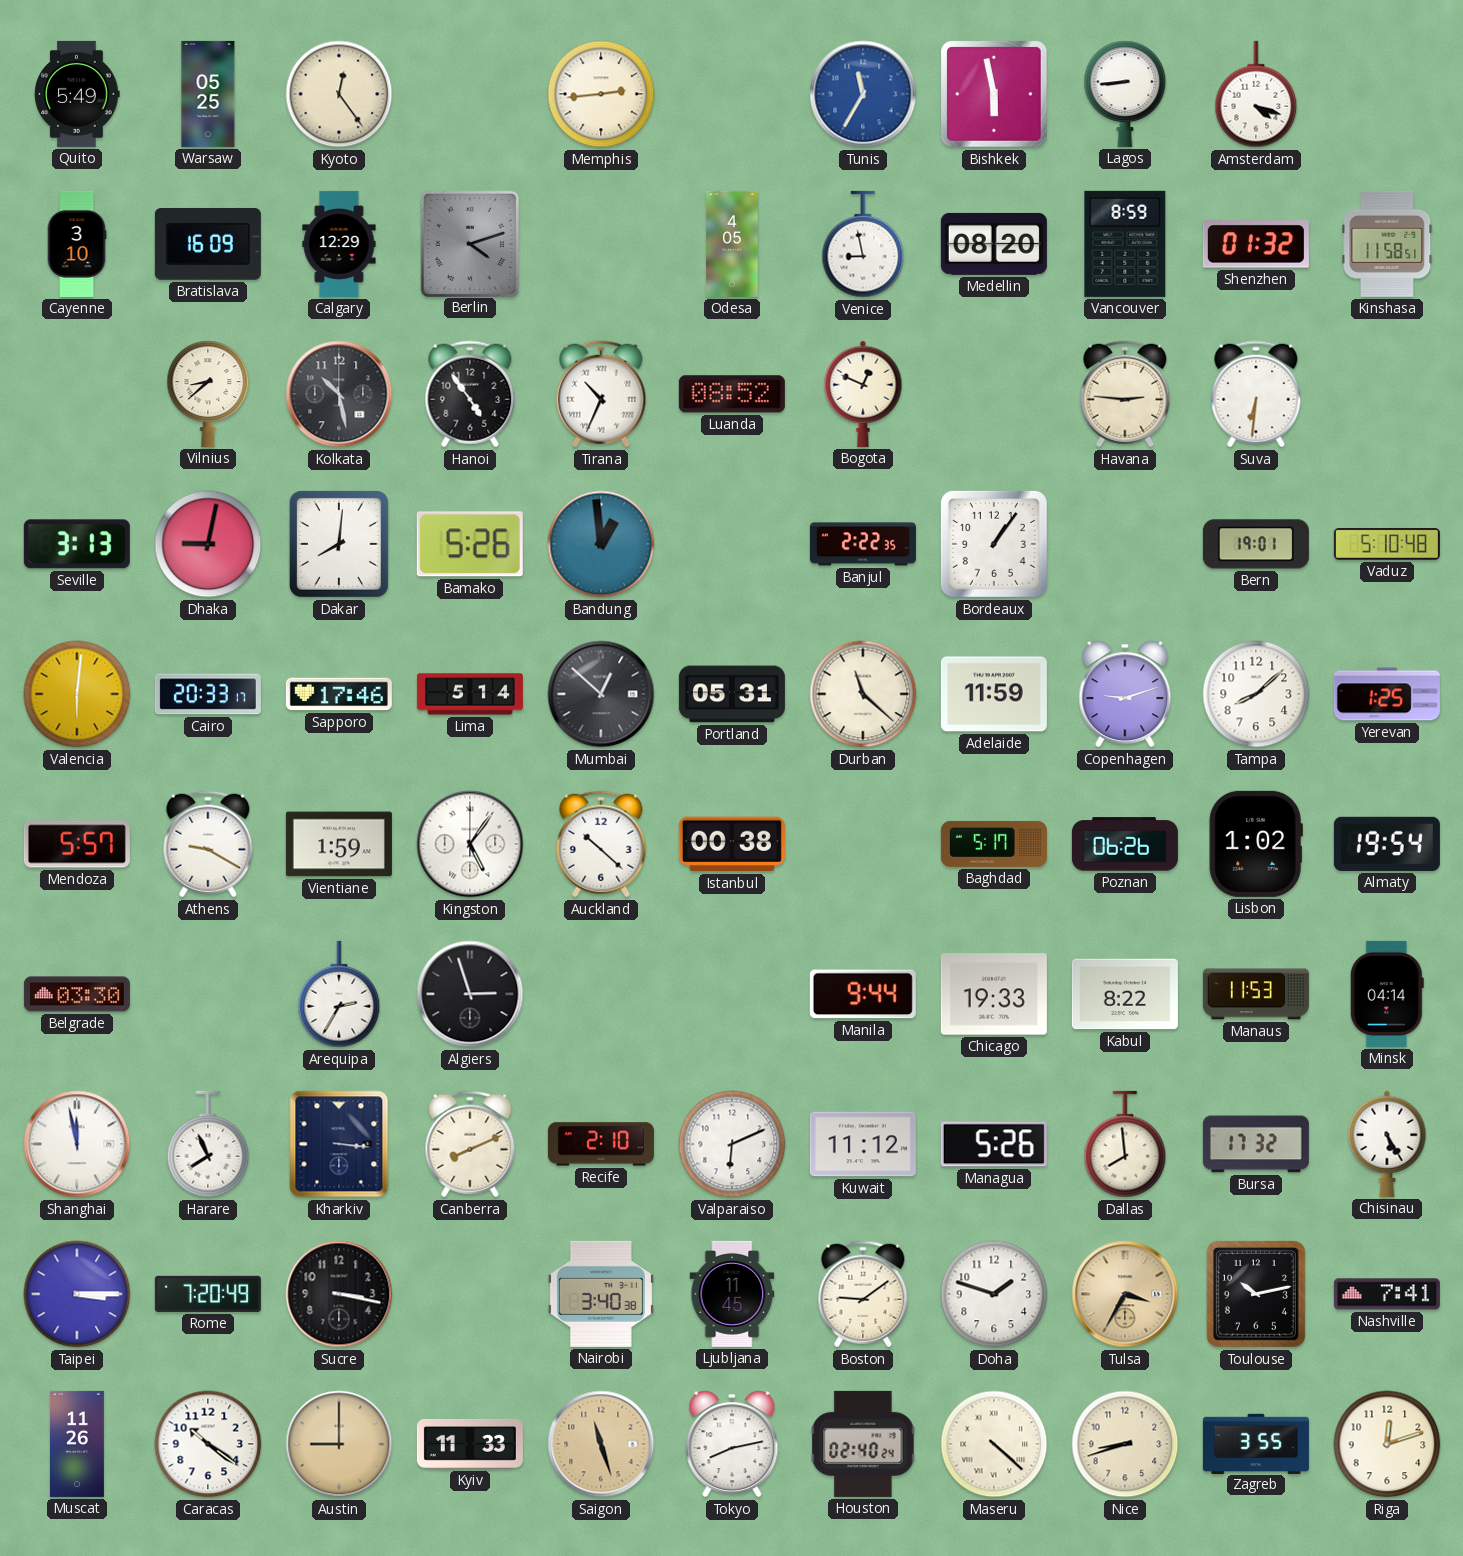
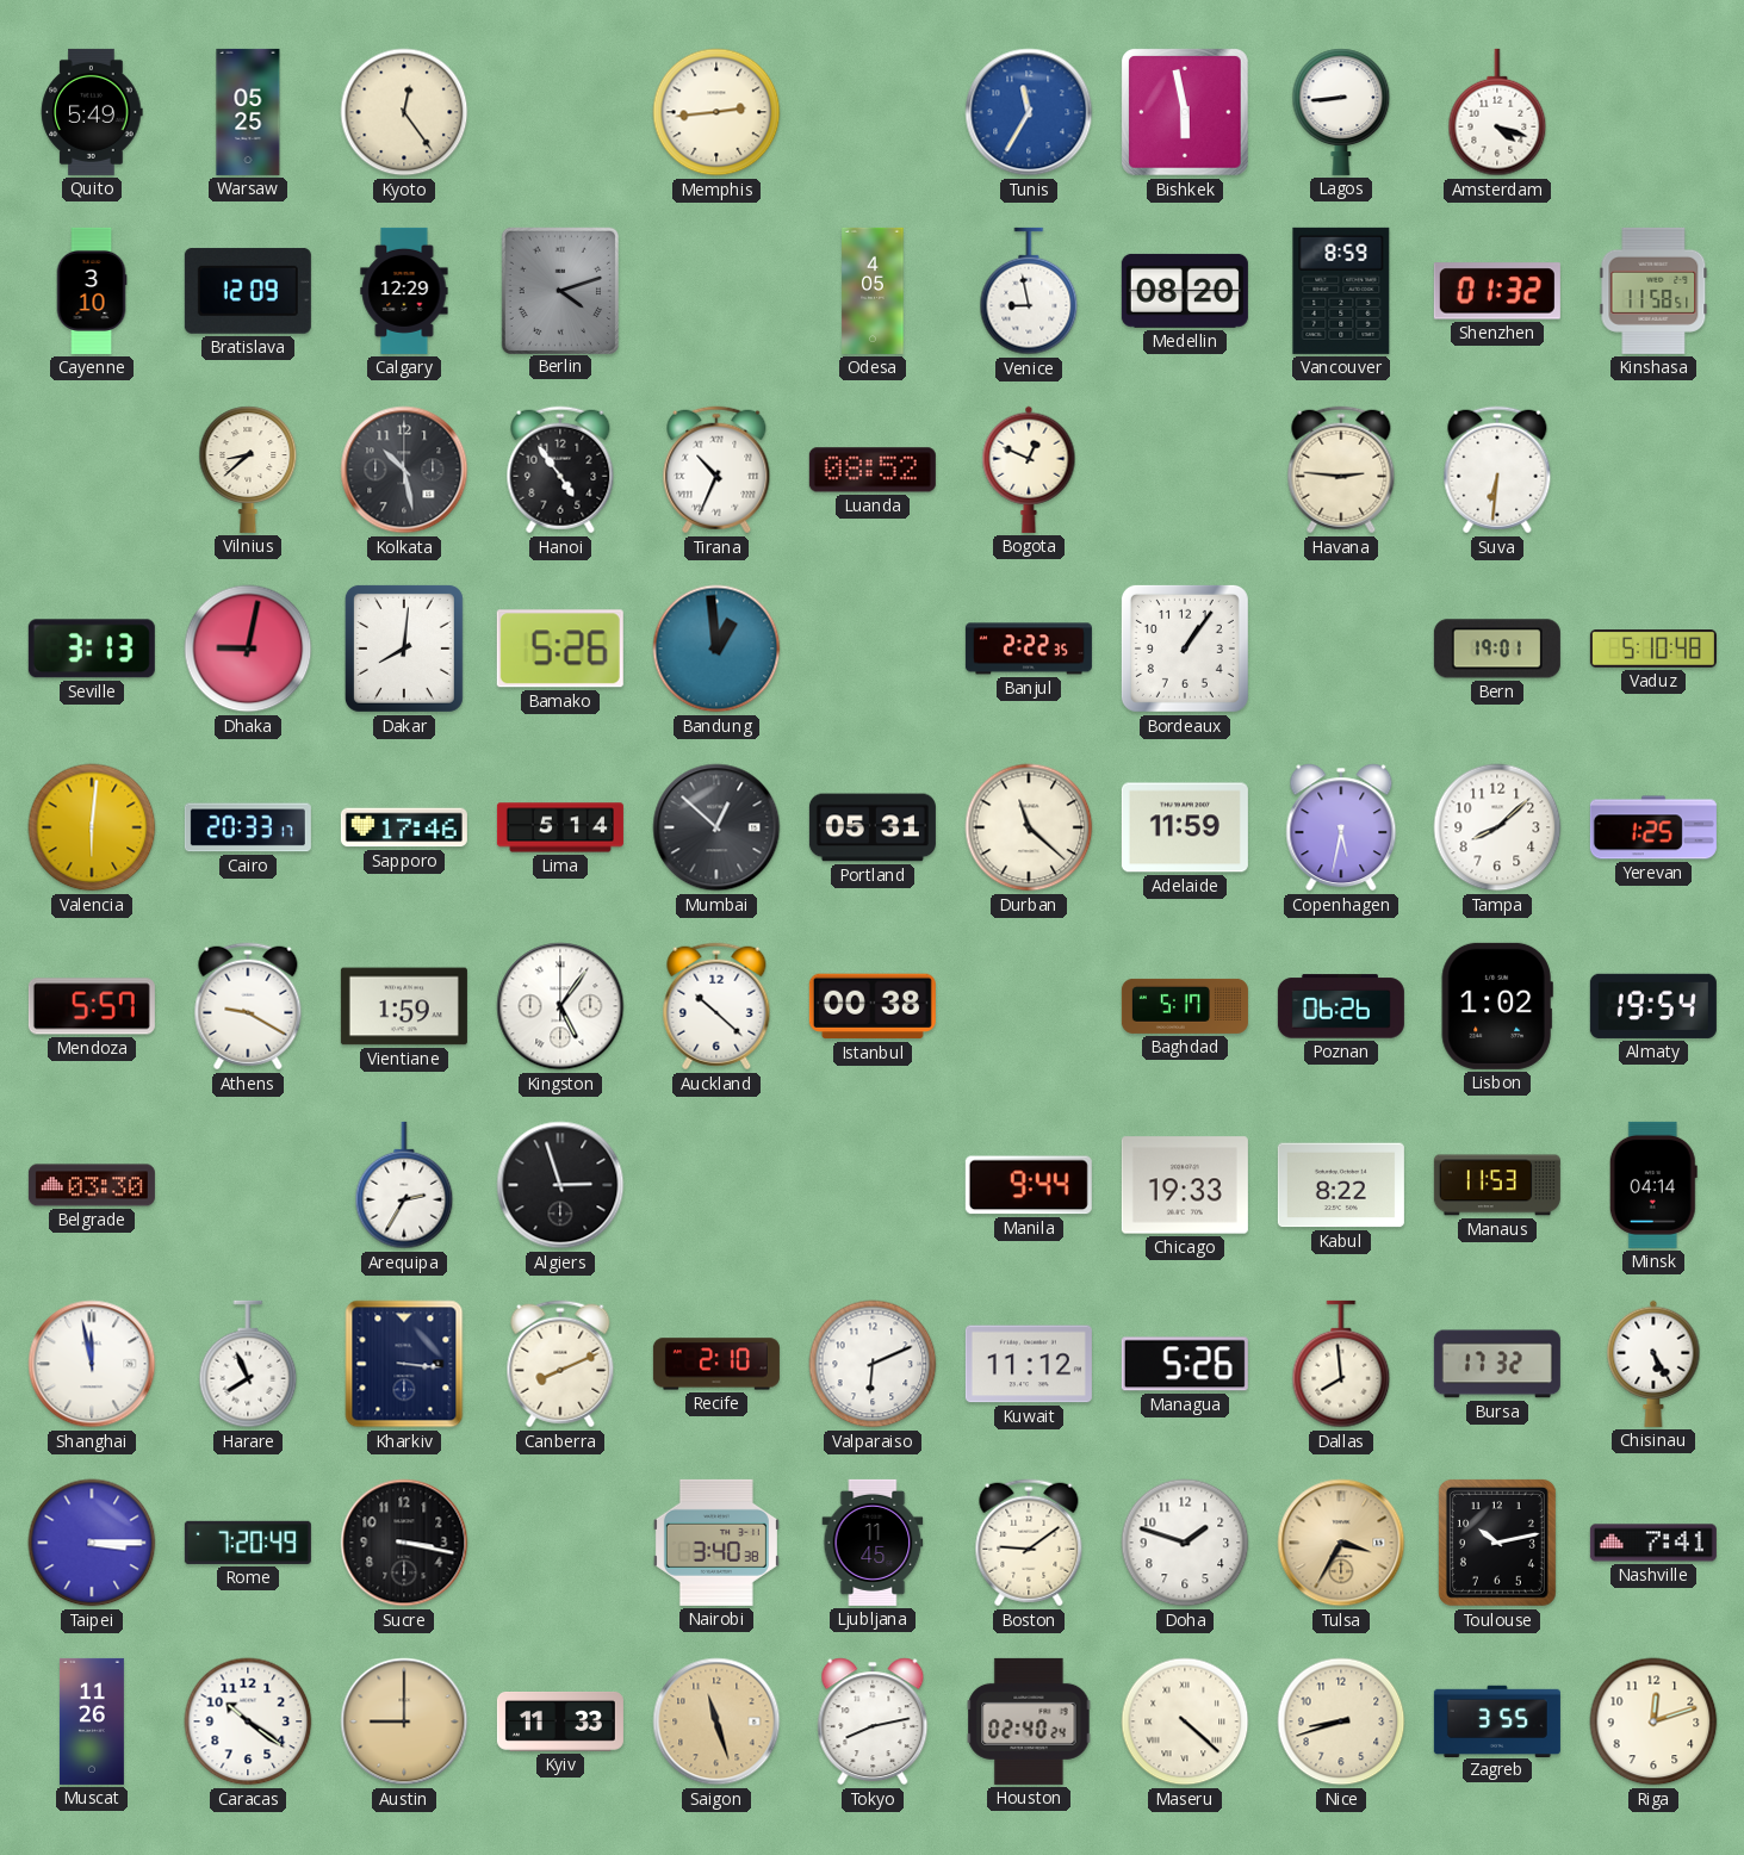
Bratislava: 16:09 -> 12:09
Copenhagen: 9:12 -> 5:32
